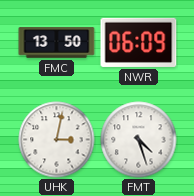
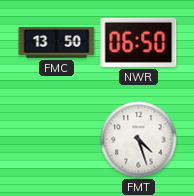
NWR: 06:09 -> 06:50
UHK: 3:02 -> none
